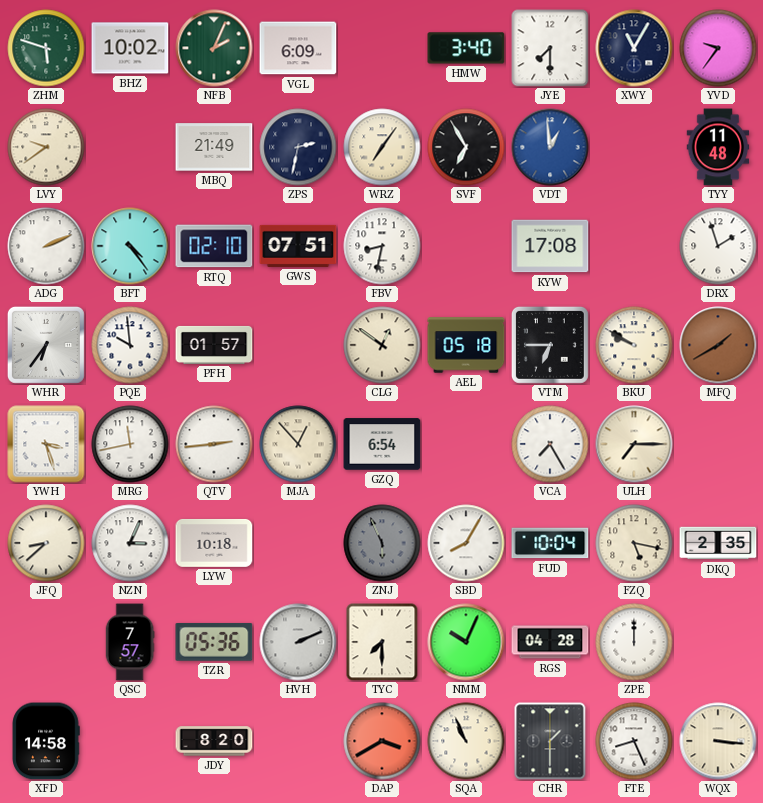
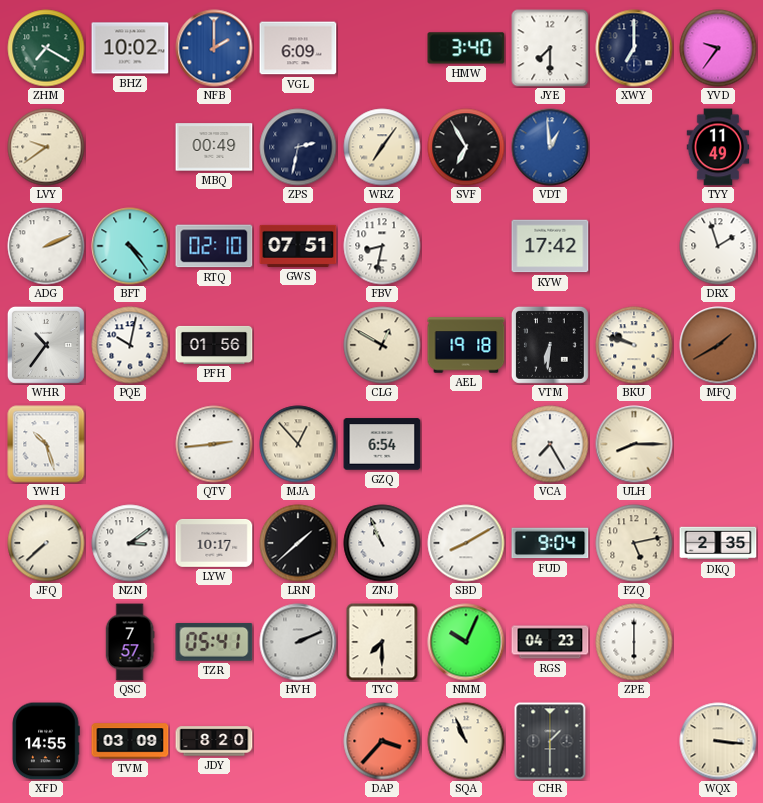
ZHM: 5:48 -> 7:20
NFB: 2:04 -> 2:00
NFB dial: green -> blue
XWY: 11:05 -> 7:00
MBQ: 21:49 -> 00:49
TYY: 11:48 -> 11:49
KYW: 17:08 -> 17:42
WHR: 6:36 -> 10:36
PQE: 9:59 -> 10:02
PFH: 01:57 -> 01:56
CLG: 12:51 -> 12:50
AEL: 05:18 -> 19:18
VTM: 6:45 -> 6:31
BKU: 9:50 -> 9:48
YWH: 3:27 -> 10:27
MRG: 11:43 -> none
ULH: 7:15 -> 8:15
JFQ: 8:38 -> 7:38
NZN: 3:04 -> 3:09
LYW: 10:18 -> 10:17
LRN: none -> 1:38
ZNJ: 5:56 -> 10:56
ZNJ dial: grey -> white
SBD: 8:05 -> 8:10
FUD: 10:04 -> 9:04
FZQ: 5:17 -> 5:13
TZR: 05:36 -> 05:41
RGS: 04:28 -> 04:23
ZPE: 12:00 -> 6:00
XFD: 14:58 -> 14:55
TVM: none -> 03:09
DAP: 3:40 -> 3:37
FTE: 8:26 -> none
